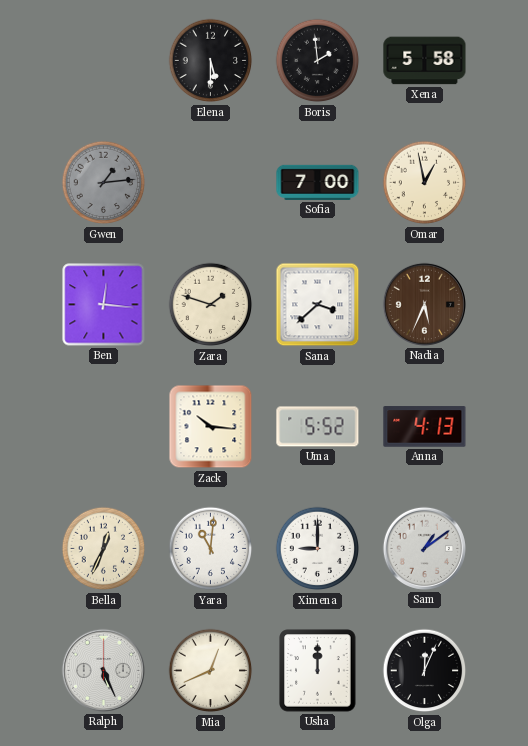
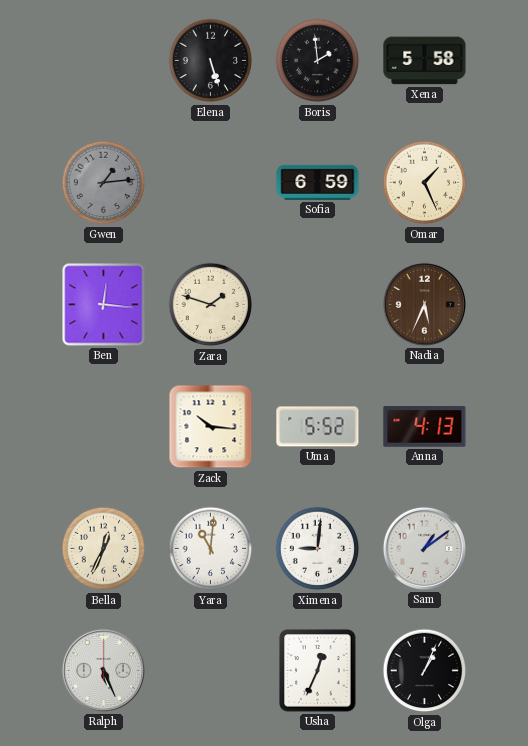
Elena: 5:30 -> 5:27
Sofia: 7:00 -> 6:59
Omar: 12:58 -> 1:26
Sana: 3:38 -> none
Ximena: 9:00 -> 9:01
Mia: 12:41 -> none
Usha: 12:00 -> 12:34
Olga: 12:04 -> 1:04
